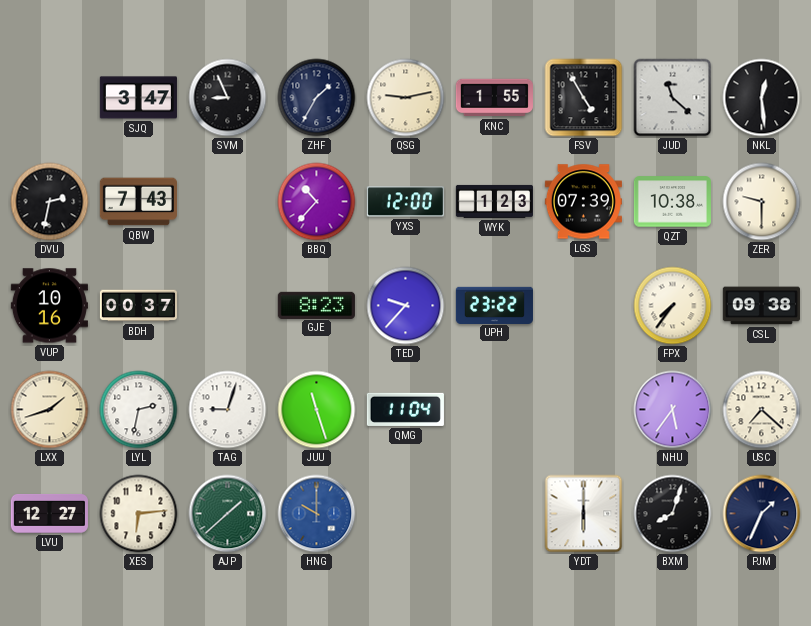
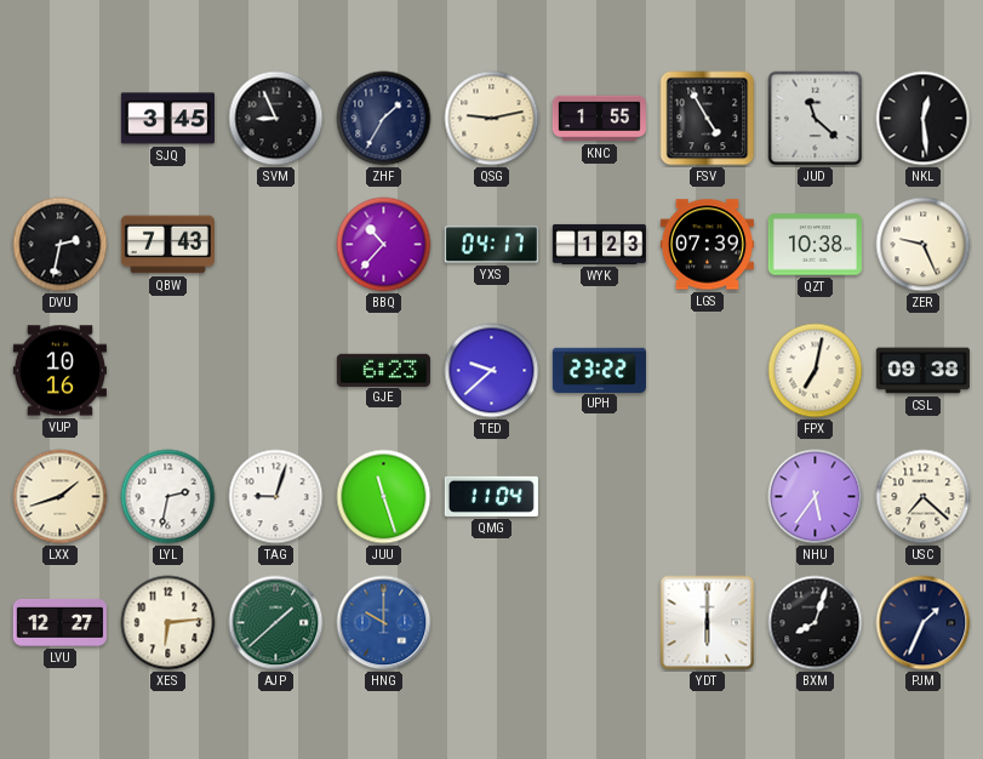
SJQ: 3:47 -> 3:45
YXS: 12:00 -> 04:17
ZER: 9:30 -> 9:26
BDH: 00:37 -> none
GJE: 8:23 -> 6:23
TED: 9:37 -> 9:38
FPX: 7:36 -> 7:02
